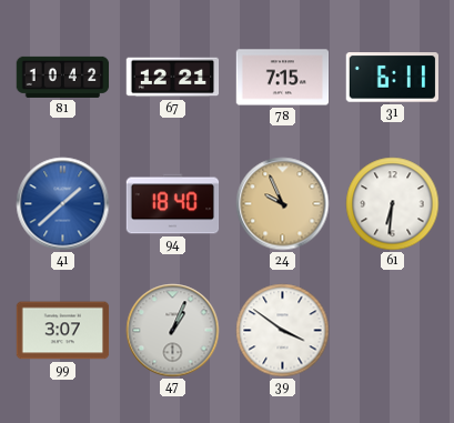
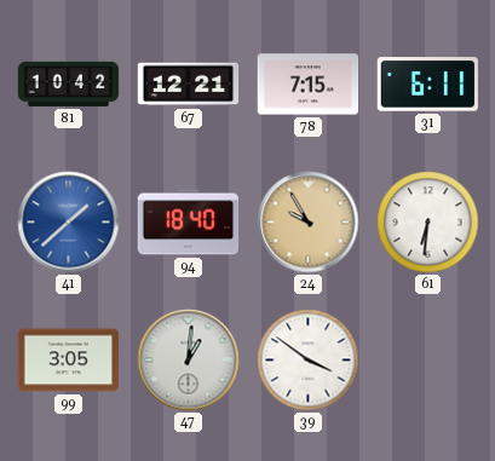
24: 9:56 -> 9:55
99: 3:07 -> 3:05
47: 1:04 -> 1:01
